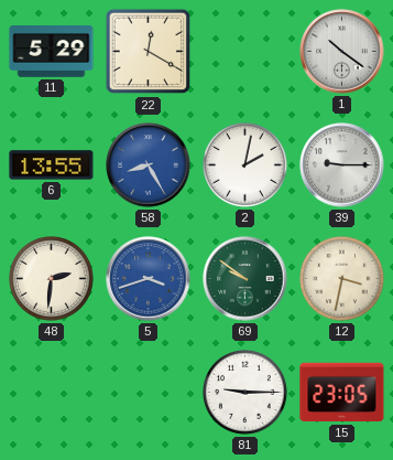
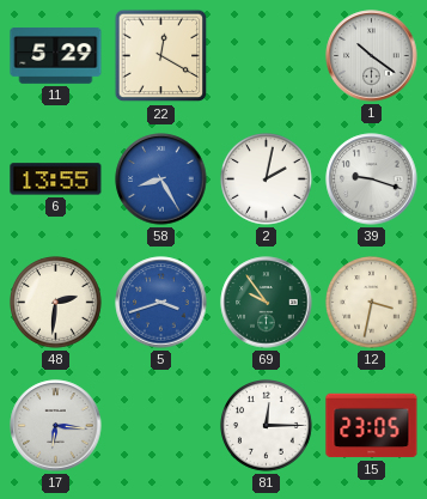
39: 9:15 -> 9:18
69: 9:51 -> 9:54
17: none -> 6:16
81: 9:15 -> 12:15
